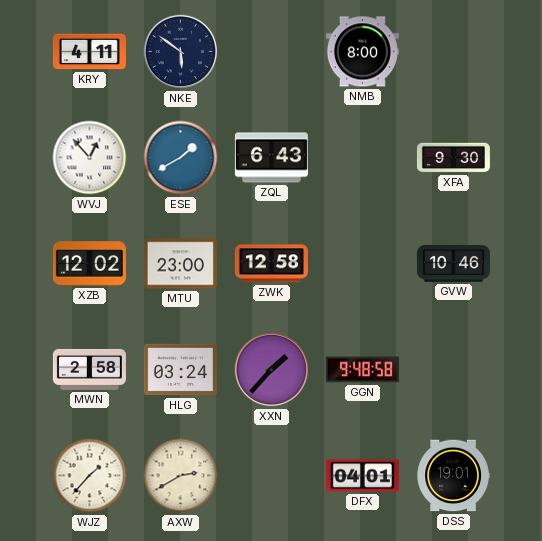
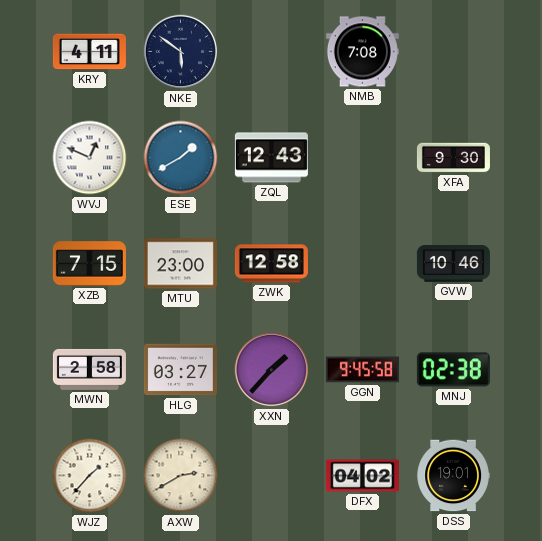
NMB: 8:00 -> 7:08
WVJ: 12:53 -> 12:49
ZQL: 6:43 -> 12:43
XZB: 12:02 -> 7:15
HLG: 03:24 -> 03:27
GGN: 9:48 -> 9:45
MNJ: none -> 02:38
DFX: 04:01 -> 04:02
